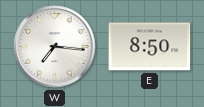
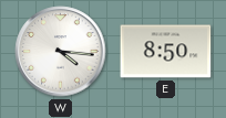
W: 7:16 -> 4:16
